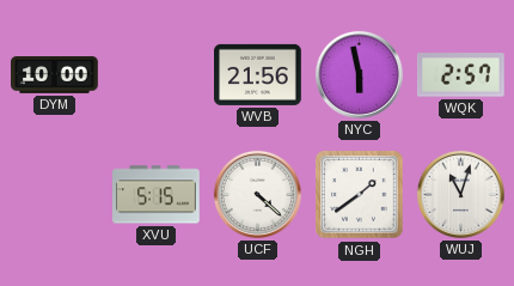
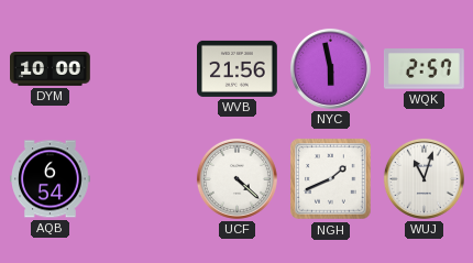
AQB: none -> 6:54
XVU: 5:15 -> none
NGH: 1:39 -> 1:41
